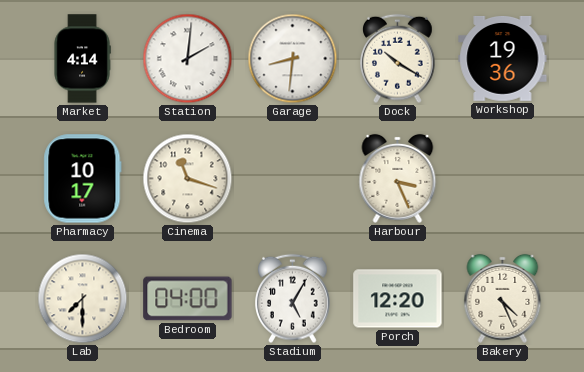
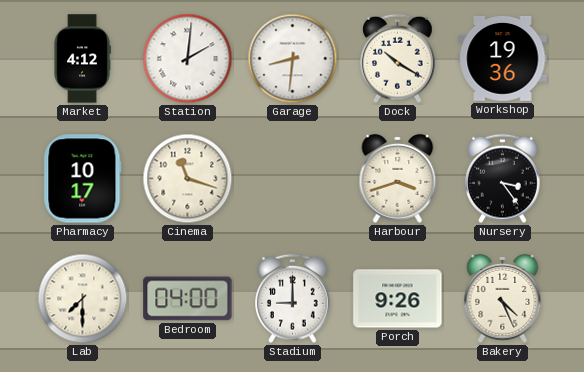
Market: 4:14 -> 4:12
Harbour: 3:26 -> 3:42
Nursery: none -> 3:24
Stadium: 5:05 -> 9:00
Porch: 12:20 -> 9:26
